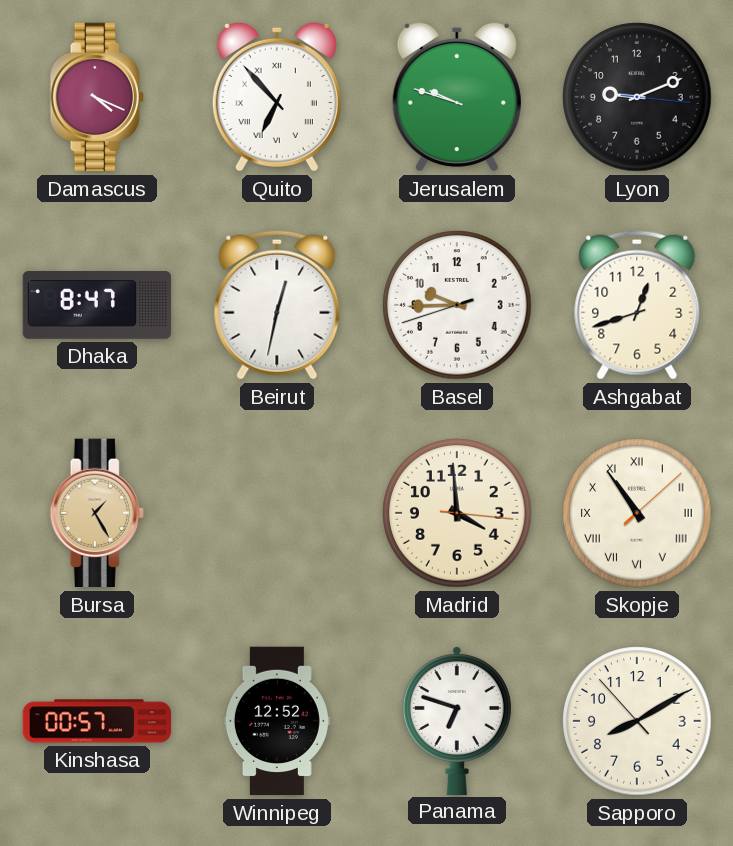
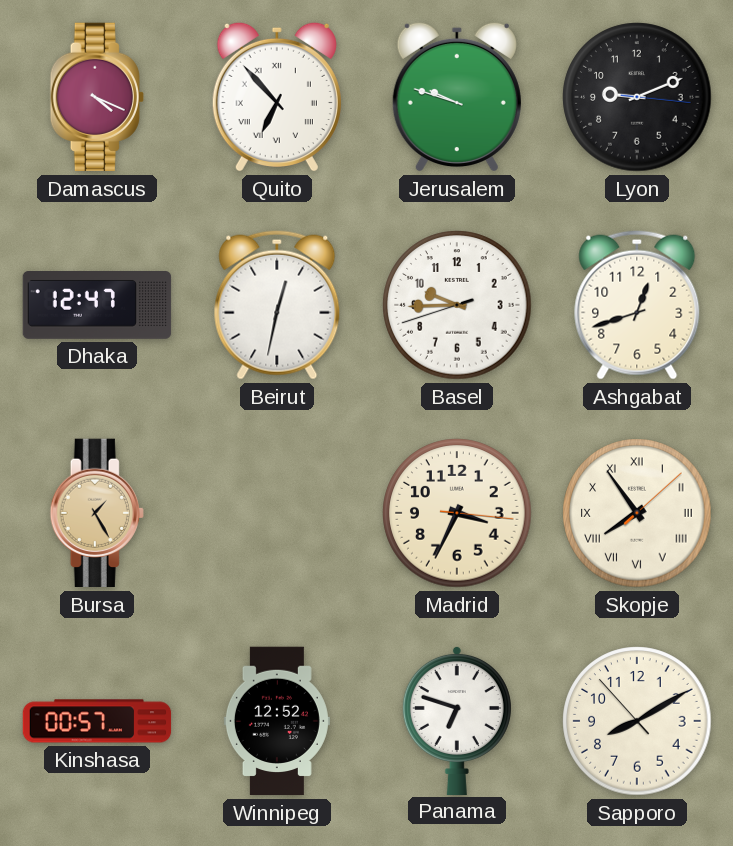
Dhaka: 8:47 -> 12:47
Madrid: 3:59 -> 3:34
Skopje: 10:54 -> 7:54
